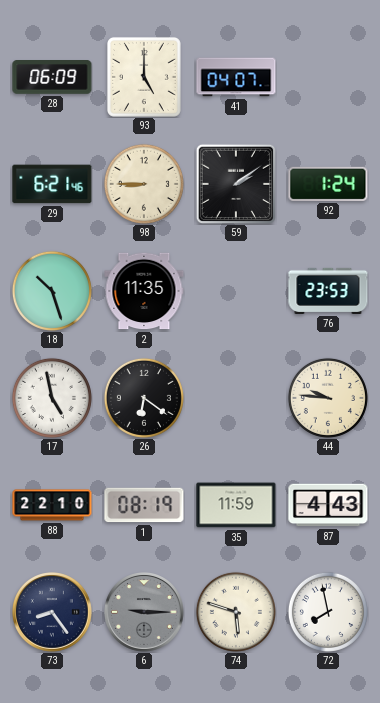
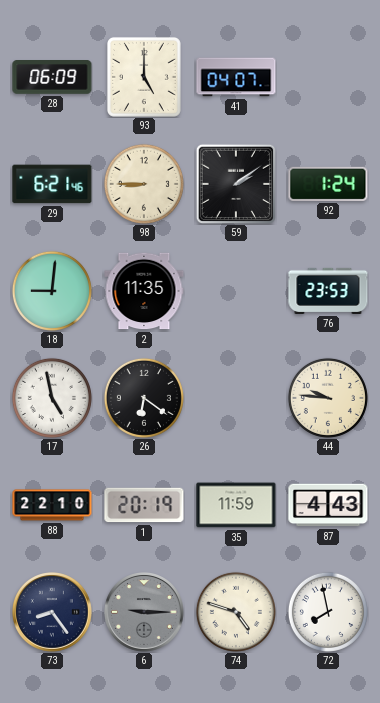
18: 10:27 -> 9:01
1: 08:19 -> 20:19
74: 5:48 -> 4:48
